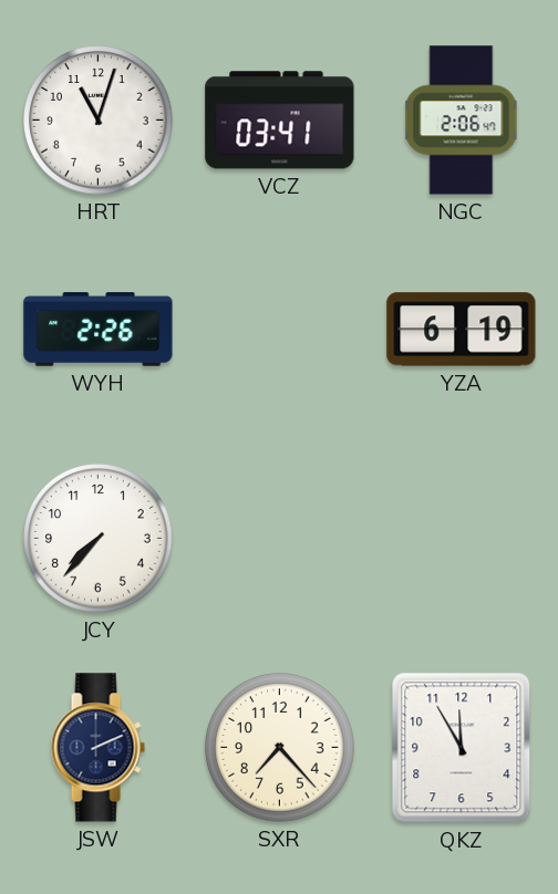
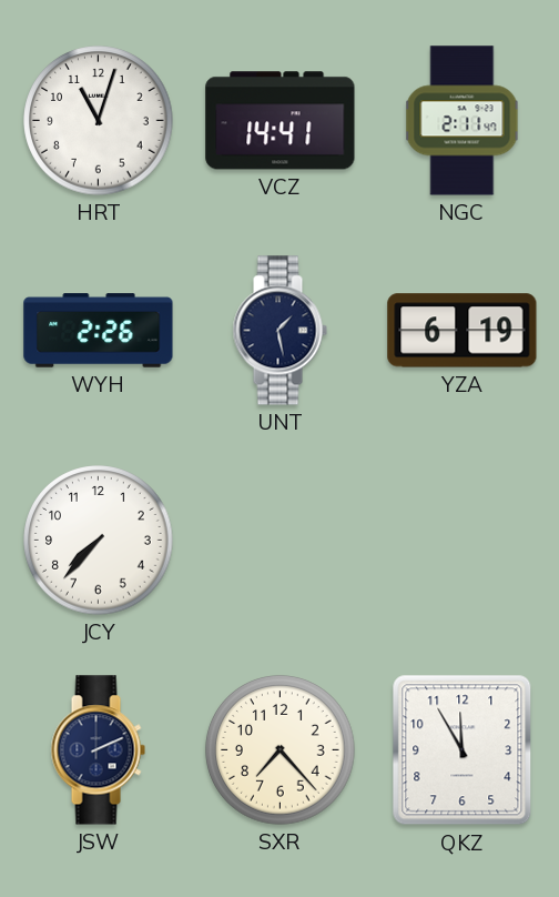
VCZ: 03:41 -> 14:41
NGC: 2:06 -> 2:11
UNT: none -> 1:28
